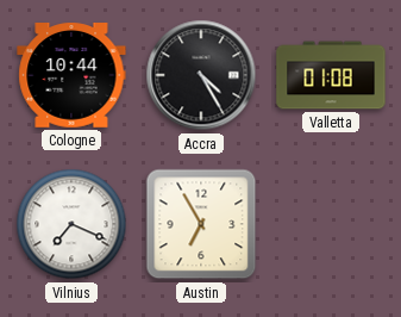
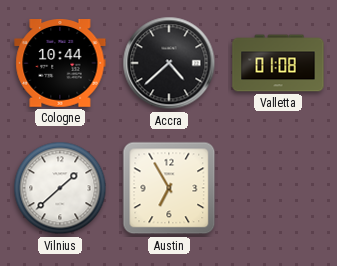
Accra: 4:25 -> 4:38
Vilnius: 7:19 -> 1:38
